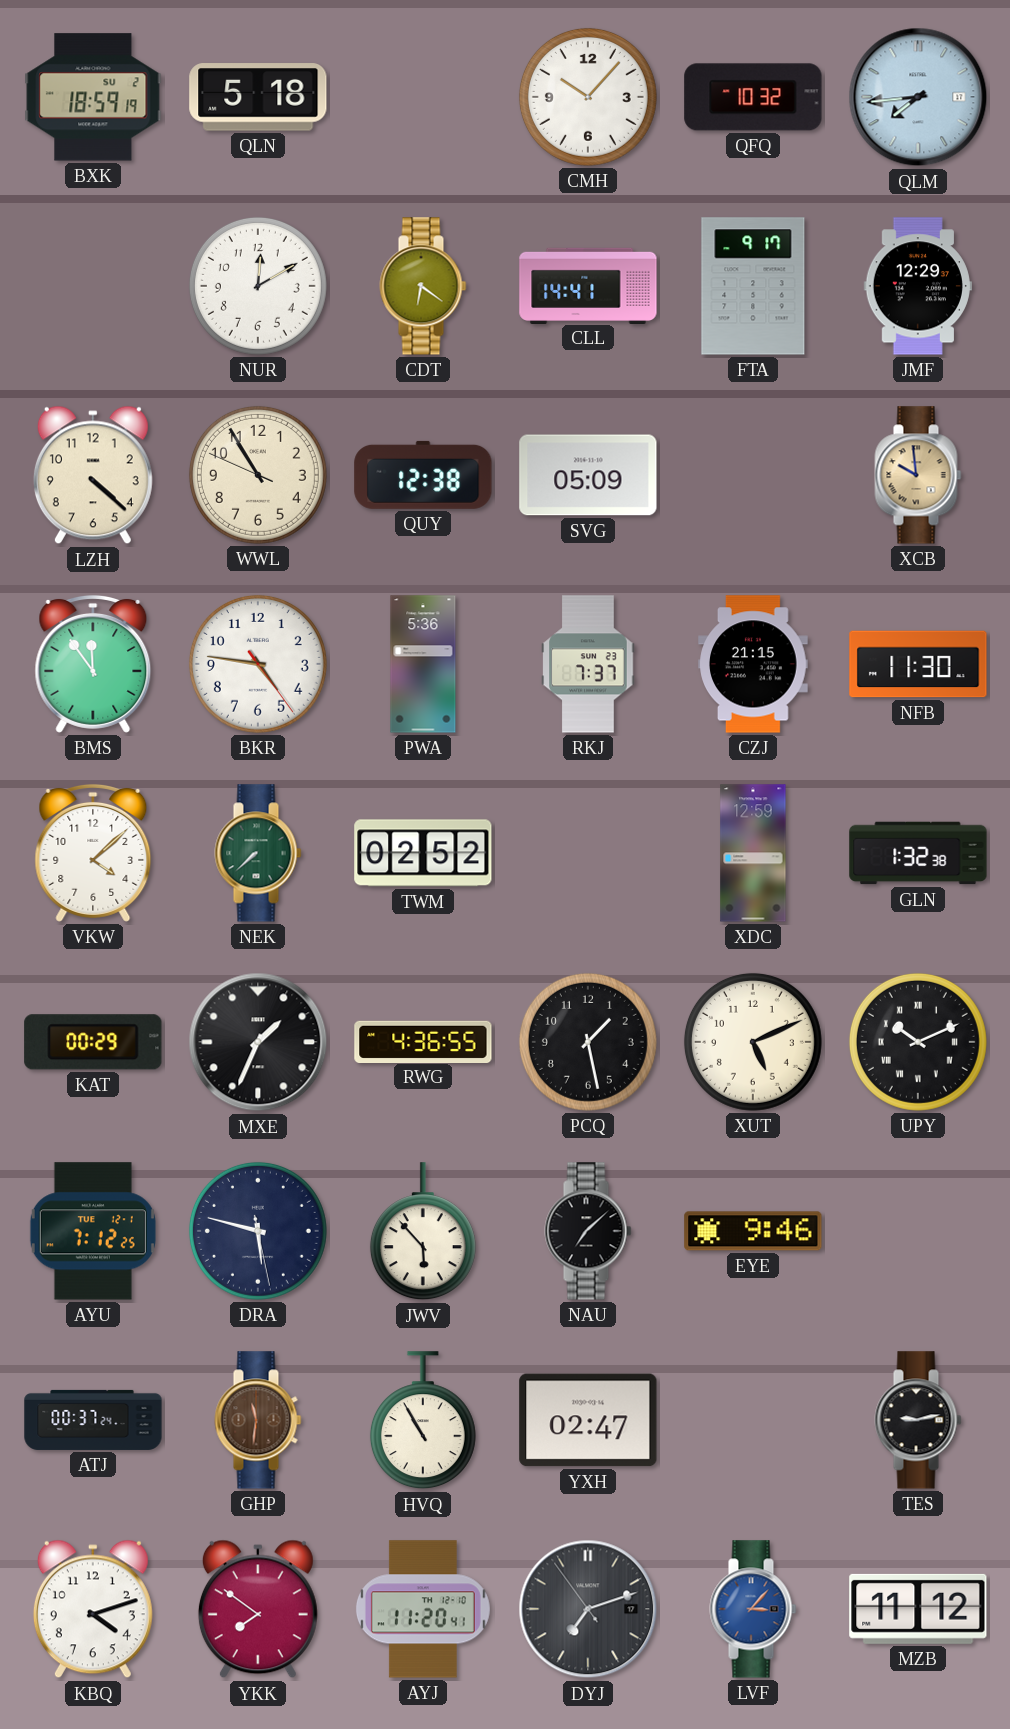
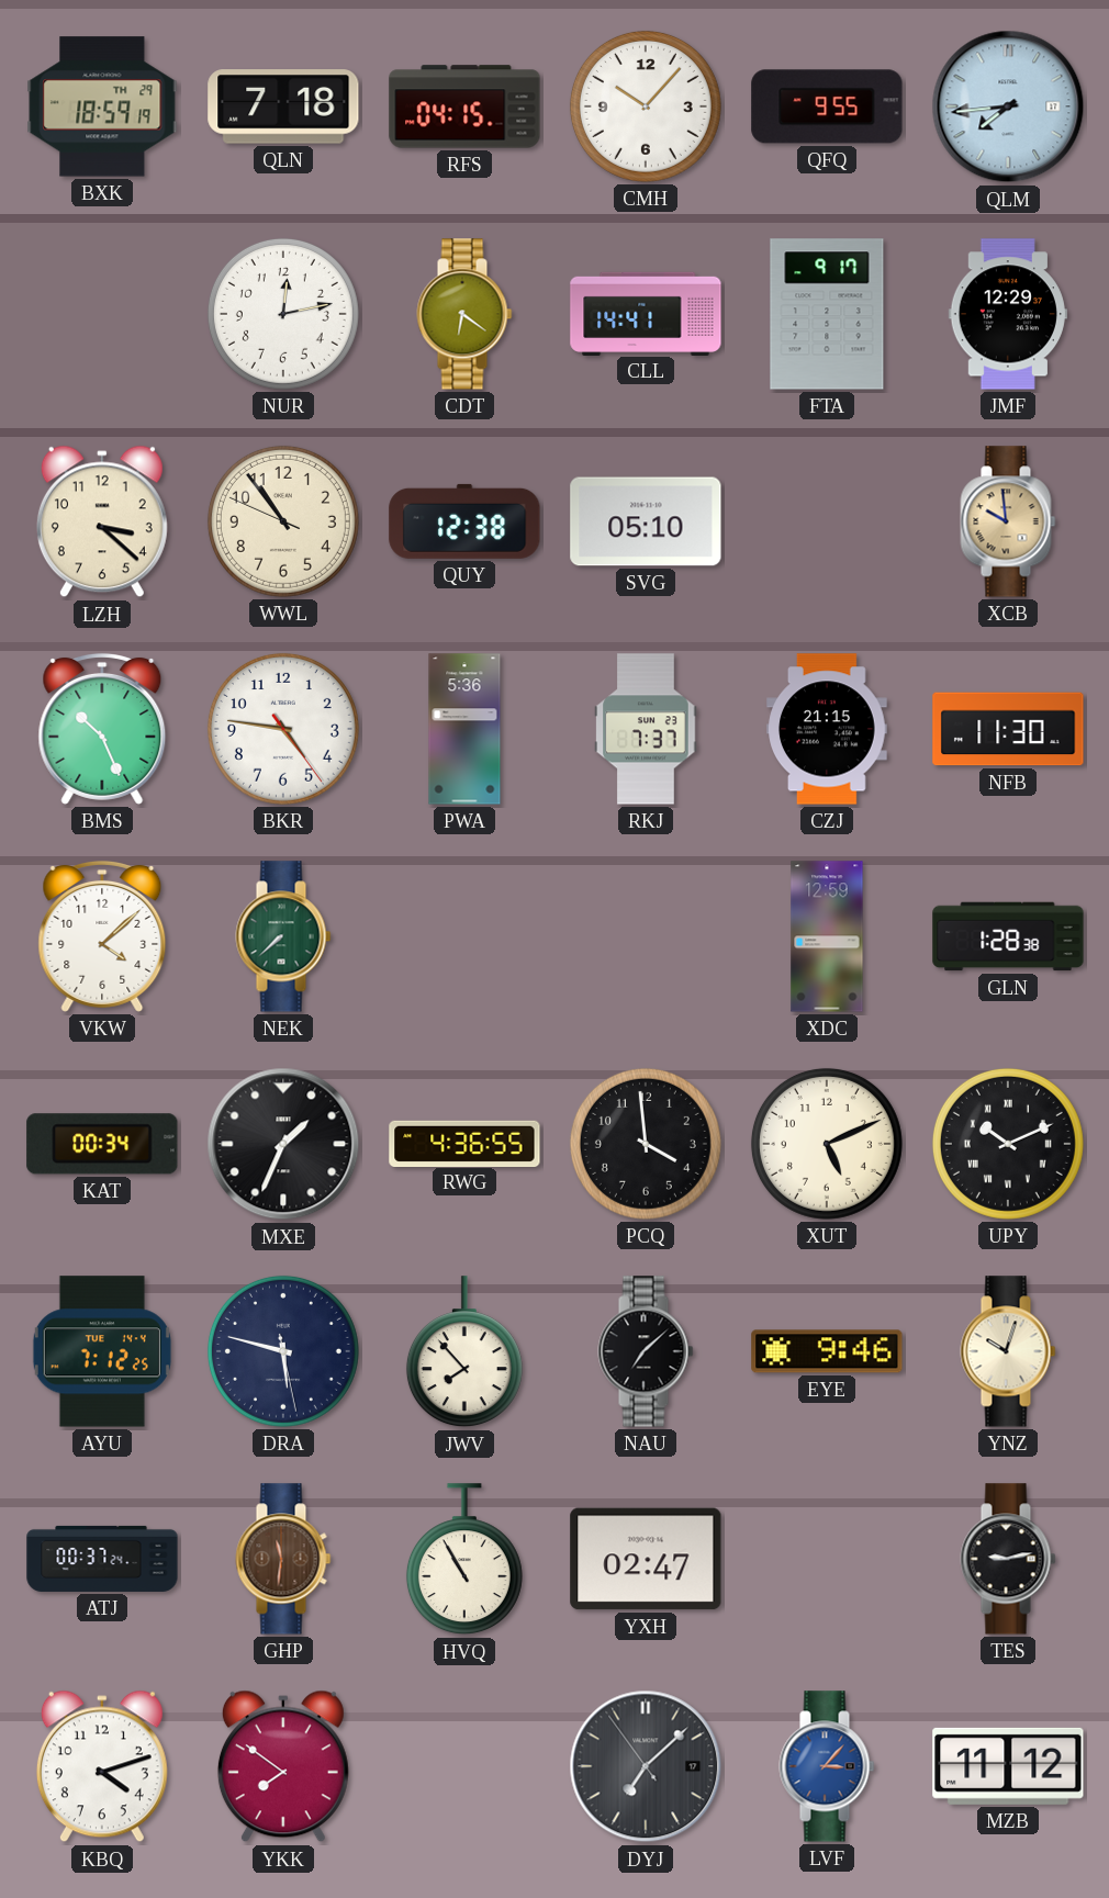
BXK date: SU 2 -> TH 29
QLN: 5:18 -> 7:18
RFS: none -> 04:15
QFQ: 10:32 -> 9:55
NUR: 12:10 -> 12:13
LZH: 4:22 -> 3:22
WWL: 10:54 -> 10:53
SVG: 05:09 -> 05:10
BMS: 11:54 -> 10:26
TWM: 02:52 -> none
GLN: 1:32 -> 1:28
KAT: 00:29 -> 00:34
PCQ: 1:28 -> 3:59
AYU date: TUE 12-1 -> TUE 14-4
JWV: 5:53 -> 7:53
YNZ: none -> 10:03
AYJ: 11:20 -> none
DYJ: 7:11 -> 7:07
